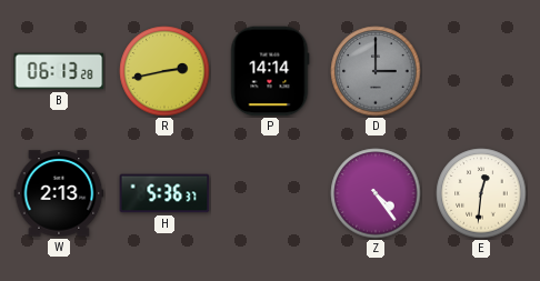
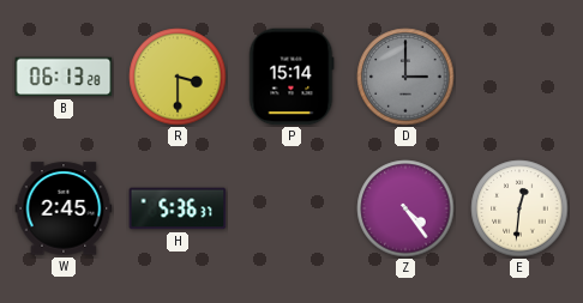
R: 2:43 -> 3:30
P: 14:14 -> 15:14
W: 2:13 -> 2:45
